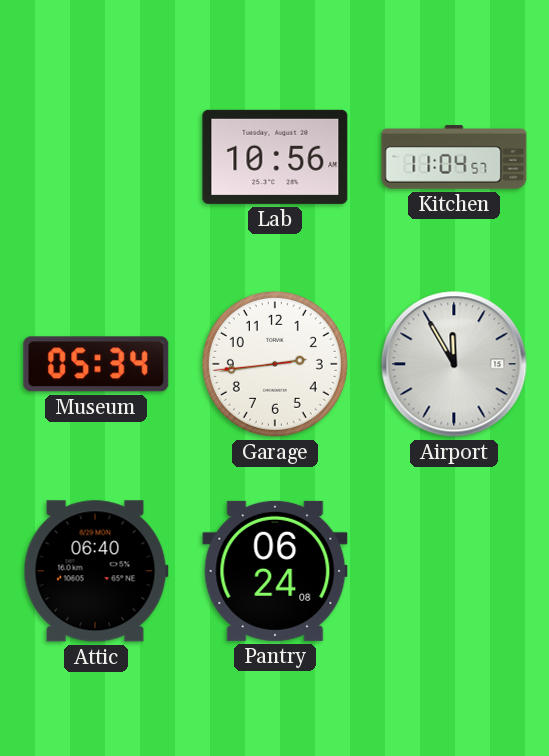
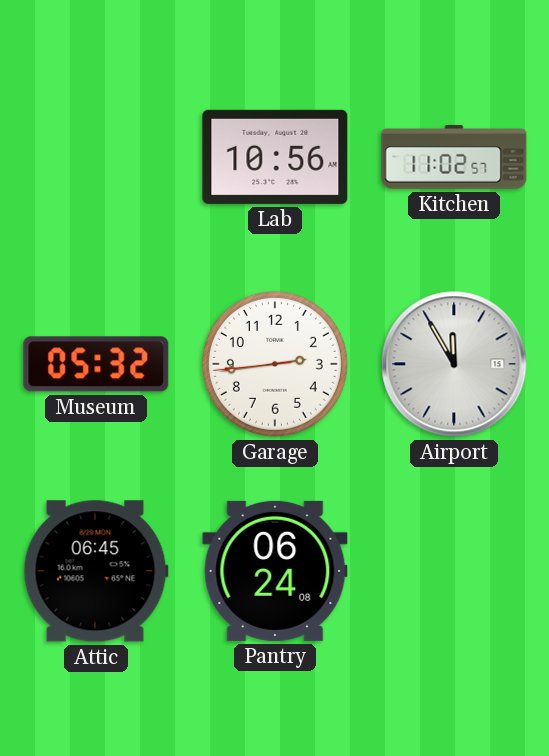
Kitchen: 11:04 -> 11:02
Museum: 05:34 -> 05:32
Attic: 06:40 -> 06:45
